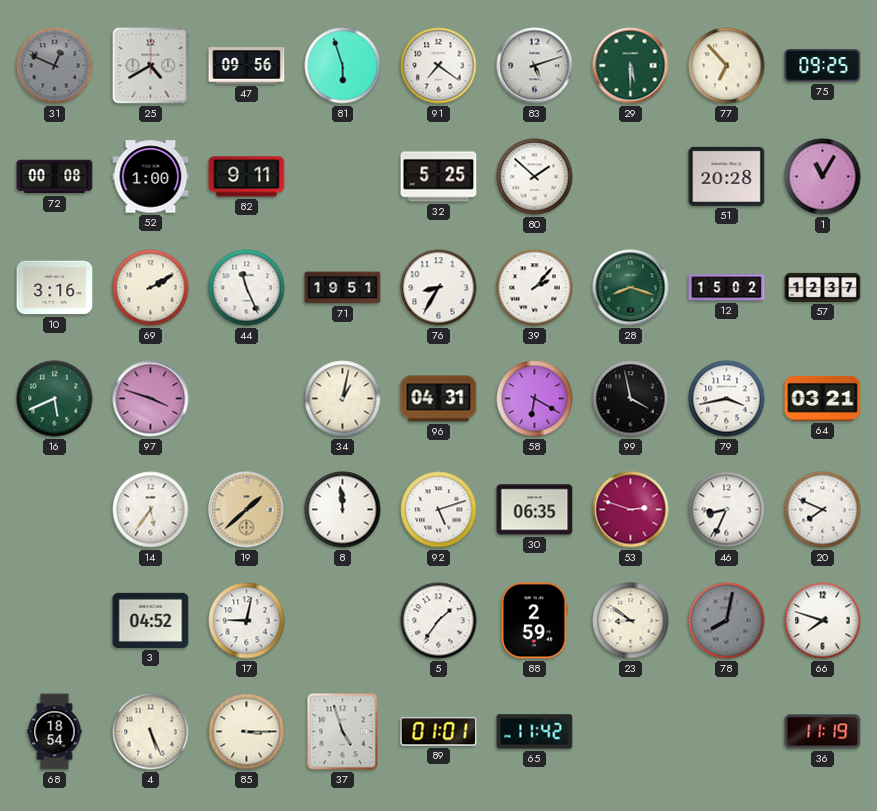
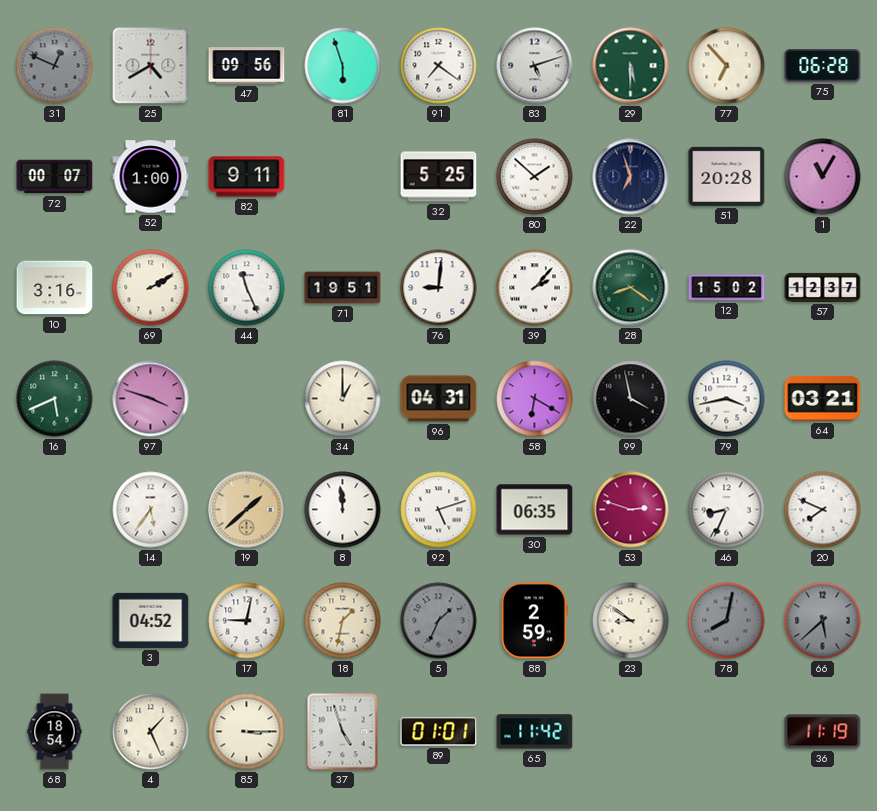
75: 09:25 -> 06:28
72: 00:08 -> 00:07
22: none -> 6:57
76: 8:35 -> 9:01
28: 8:18 -> 8:21
34: 1:02 -> 1:00
18: none -> 1:32
5: 1:36 -> 1:34
5 dial: white -> grey
66: 7:48 -> 5:38
66 dial: white -> grey
4: 5:26 -> 1:26
